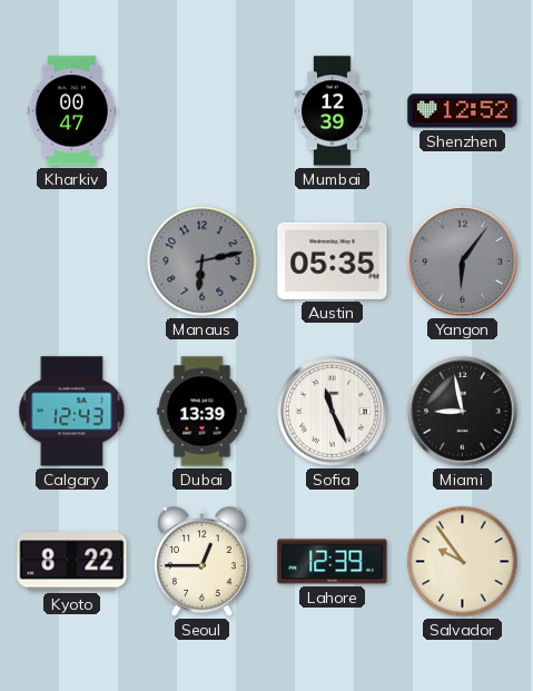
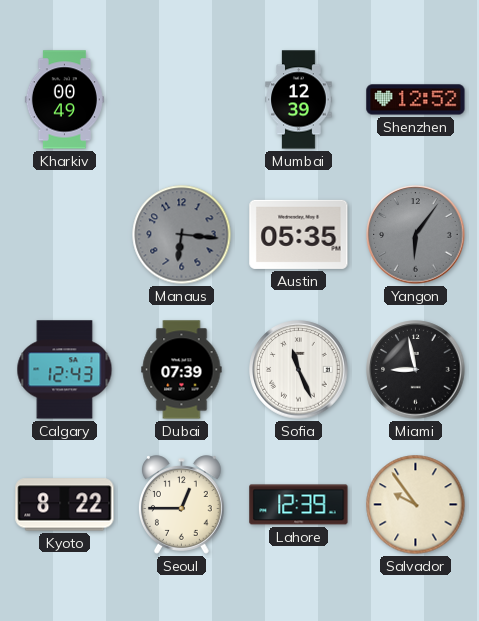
Kharkiv: 00:47 -> 00:49
Manaus: 6:13 -> 6:16
Dubai: 13:39 -> 07:39
